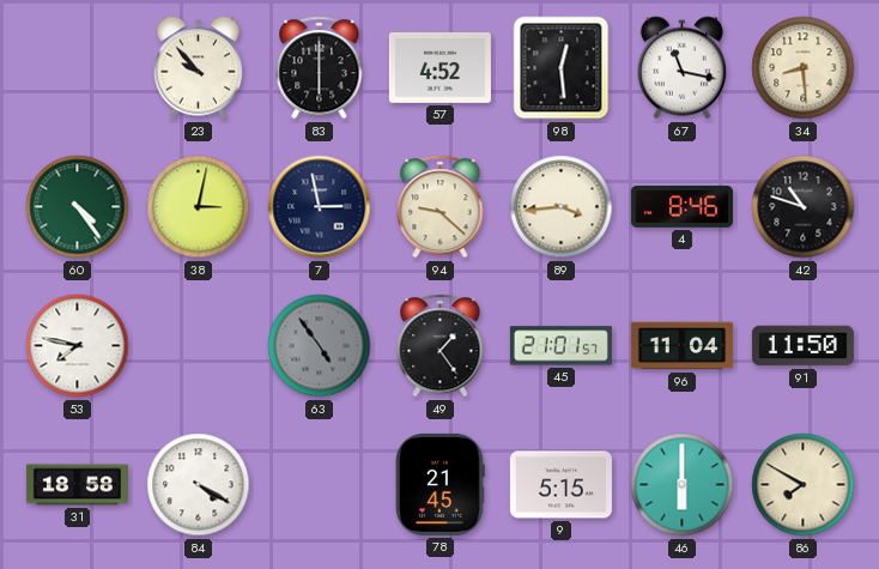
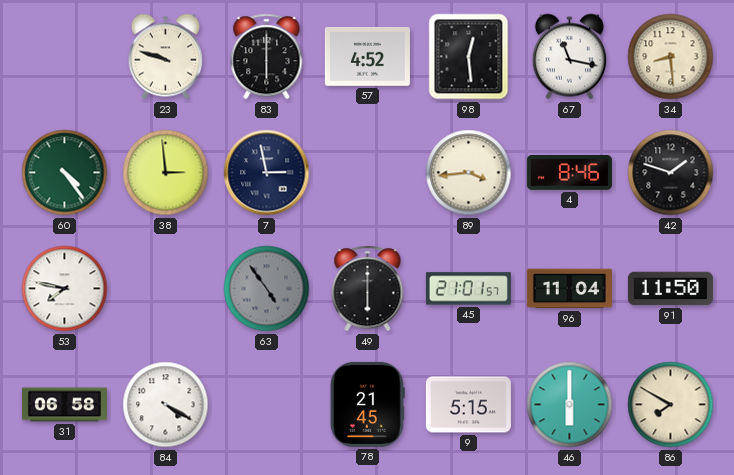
23: 9:53 -> 9:48
38: 3:02 -> 2:59
94: 9:22 -> none
42: 10:48 -> 1:48
49: 1:24 -> 6:00
31: 18:58 -> 06:58
